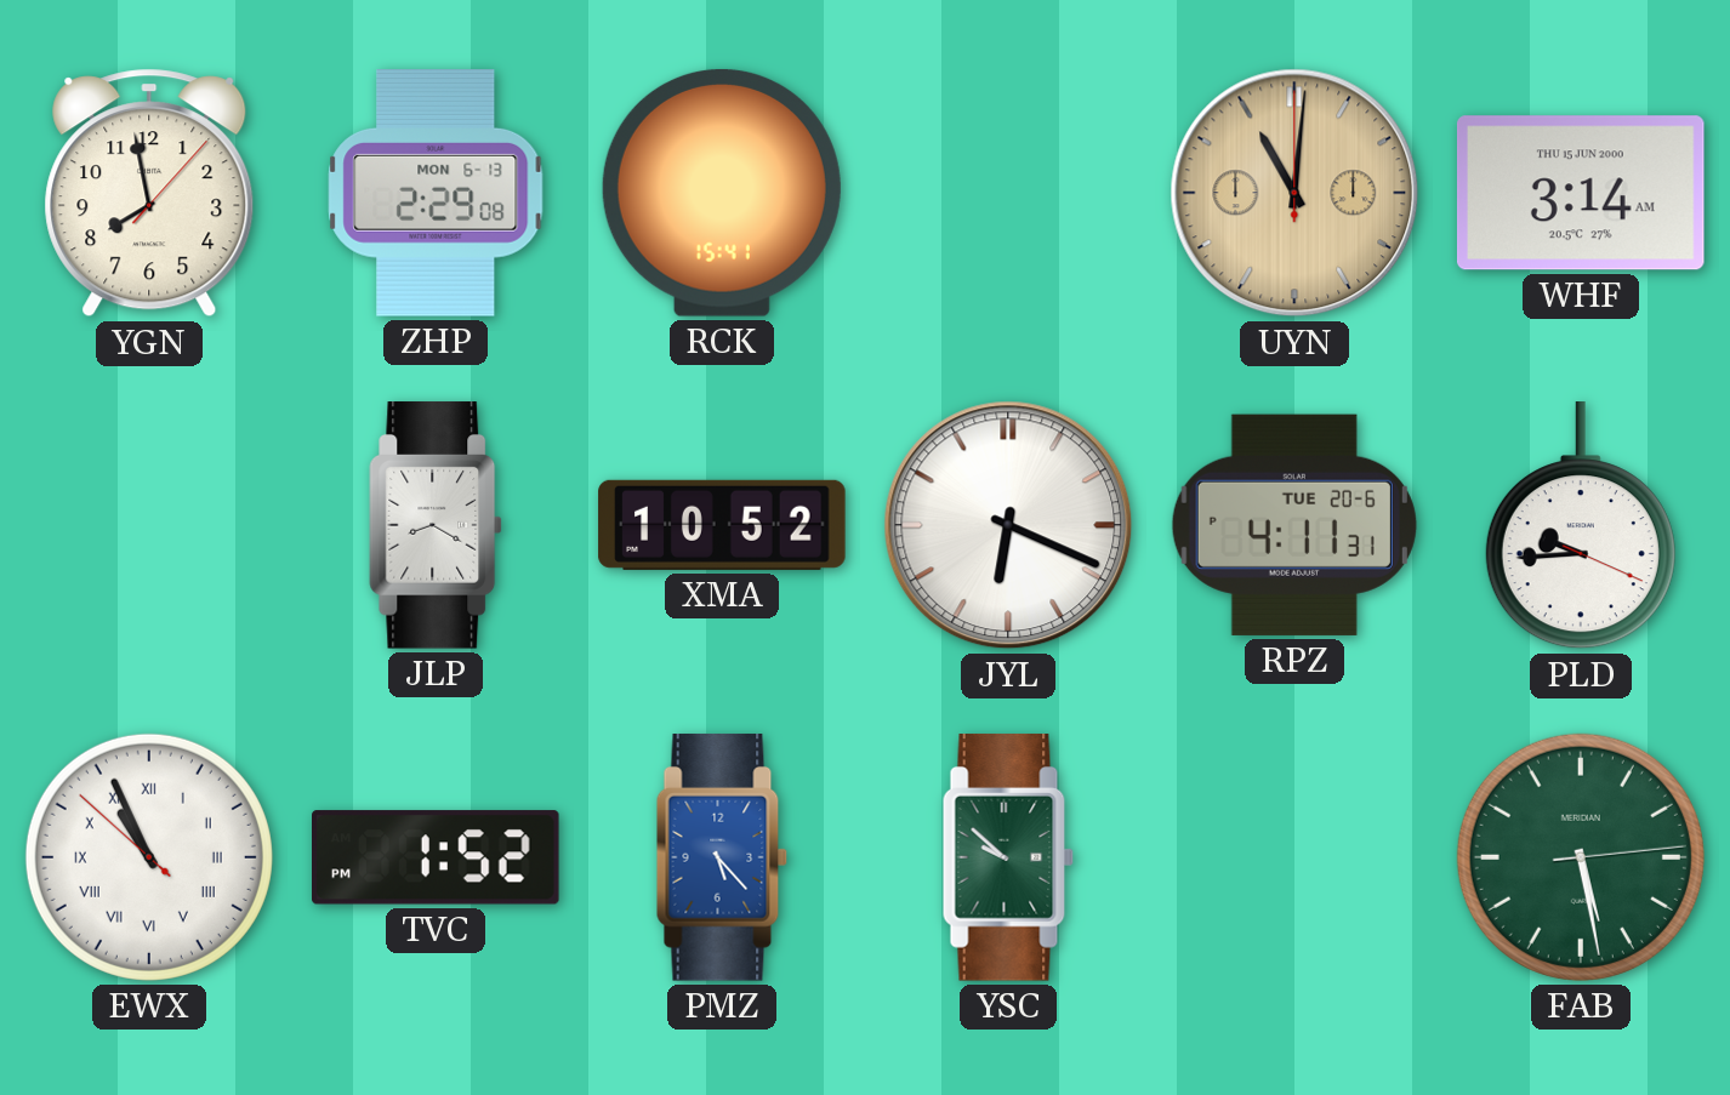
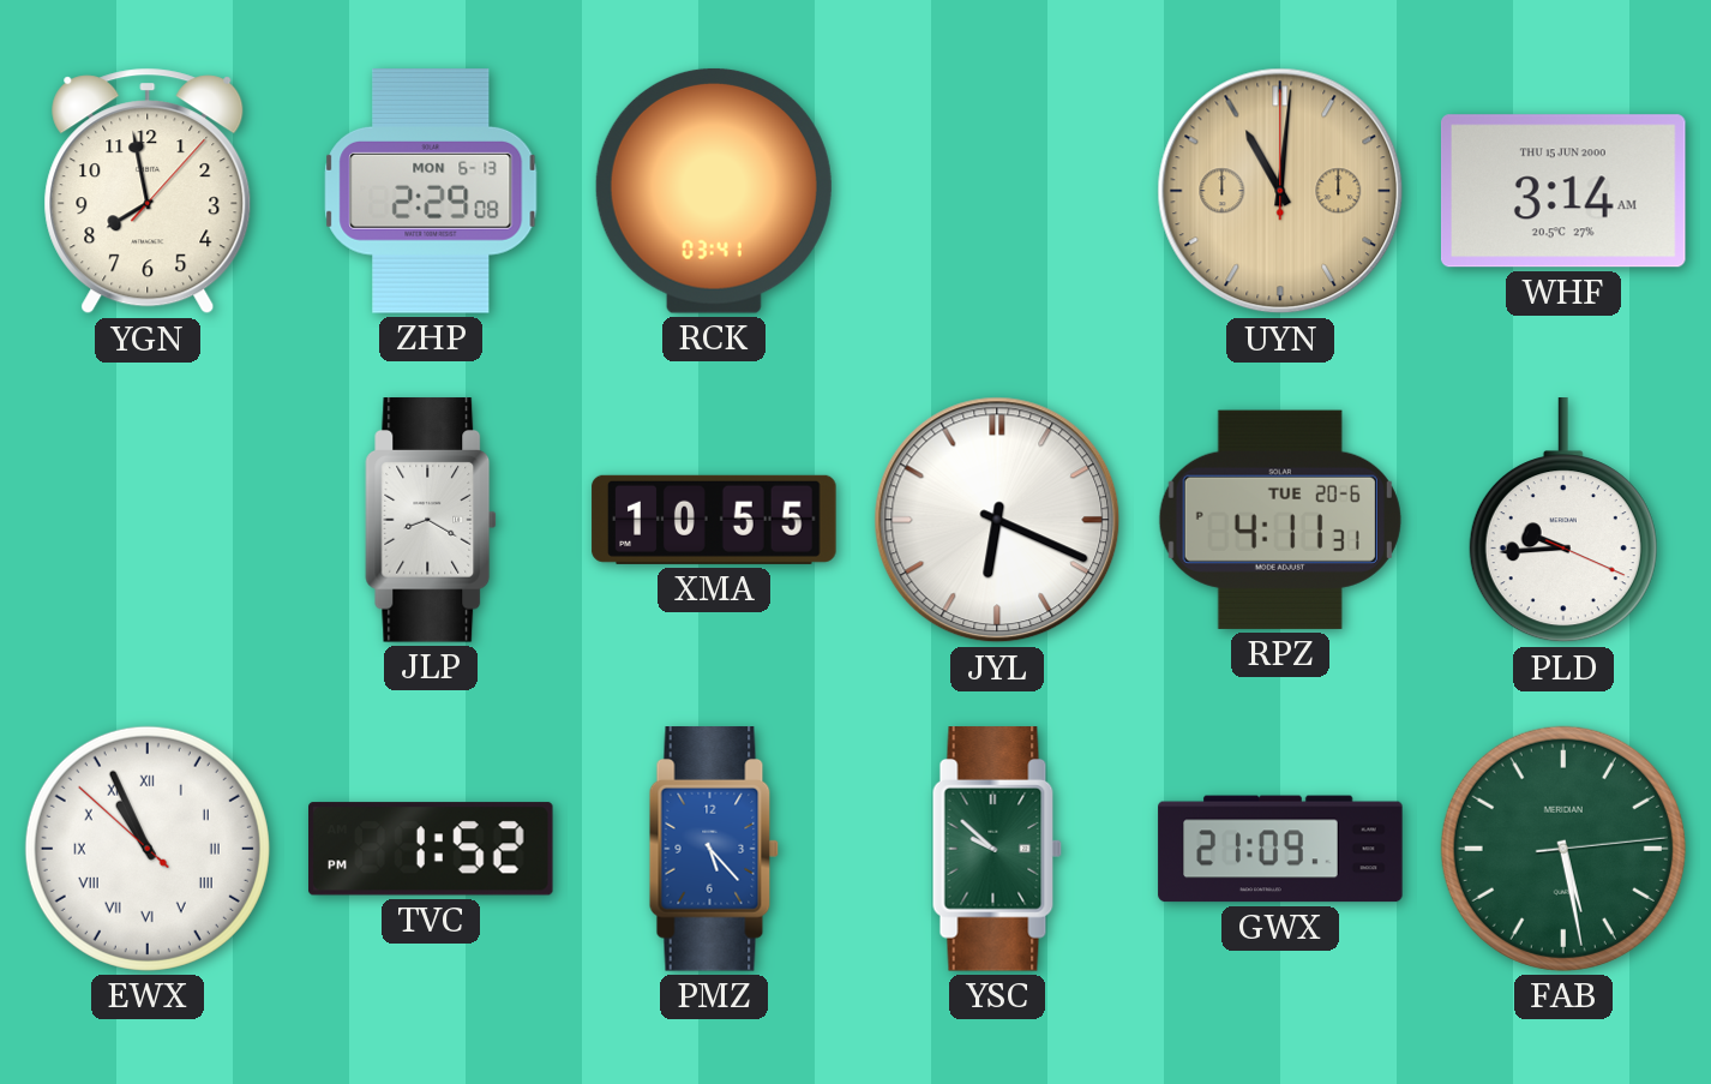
RCK: 15:41 -> 03:41
XMA: 10:52 -> 10:55
GWX: none -> 21:09
